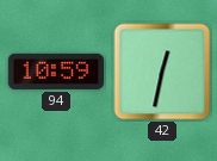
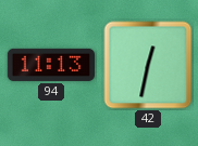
94: 10:59 -> 11:13
